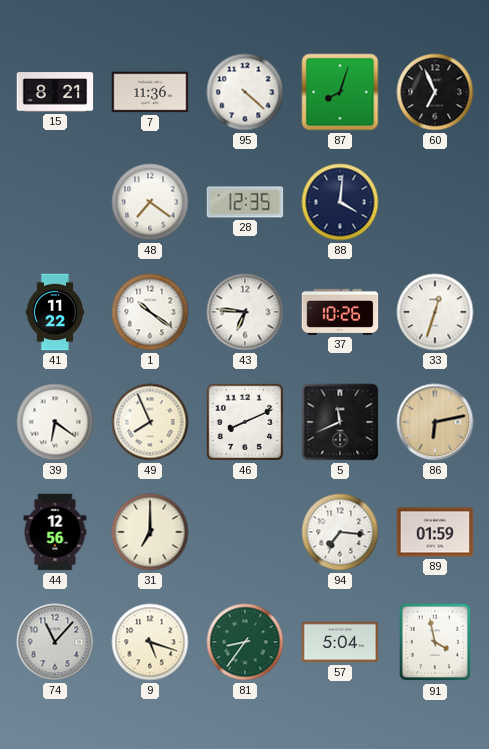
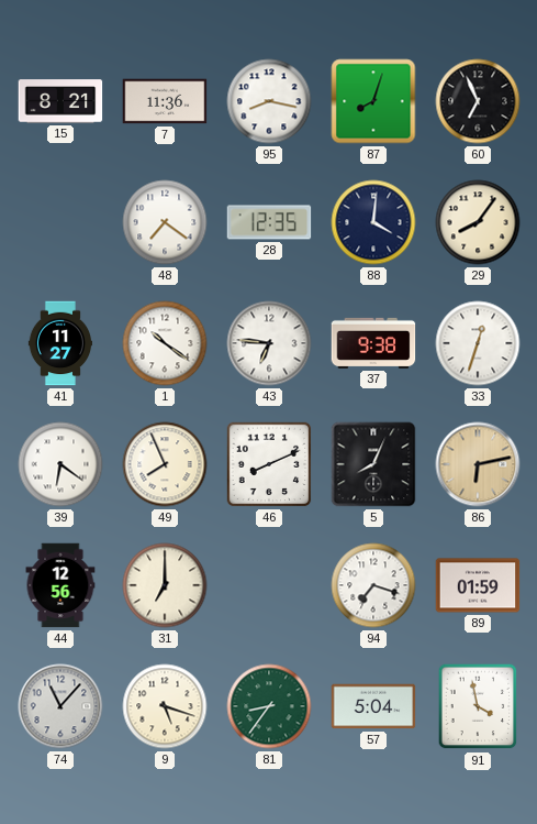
95: 4:22 -> 8:17
29: none -> 8:06
41: 11:22 -> 11:27
37: 10:26 -> 9:38
5: 11:41 -> 8:04
94: 7:16 -> 7:18
